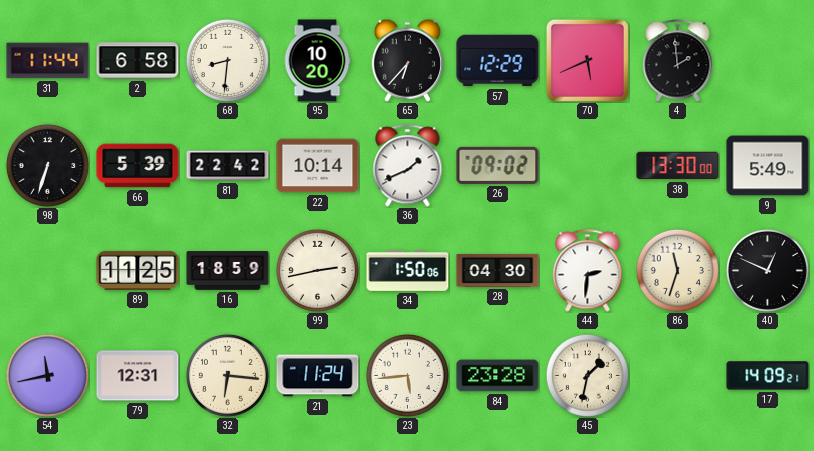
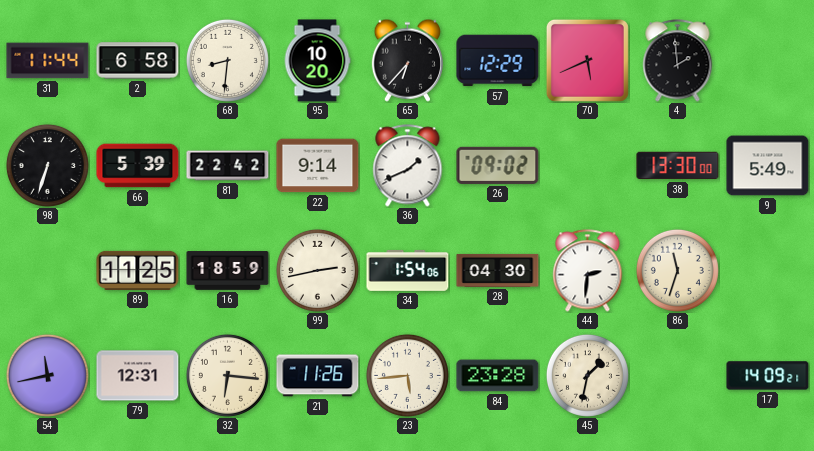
22: 10:14 -> 9:14
34: 1:50 -> 1:54
40: 12:49 -> none
21: 11:24 -> 11:26
